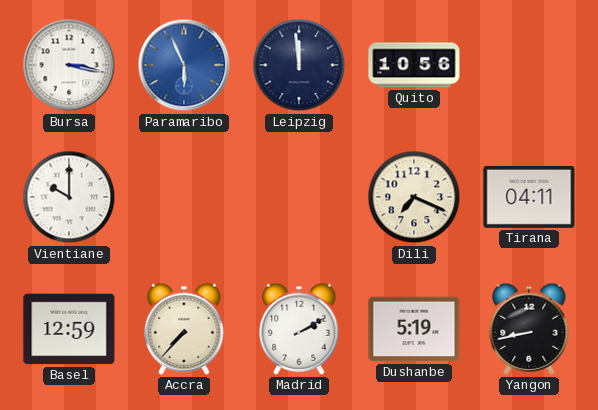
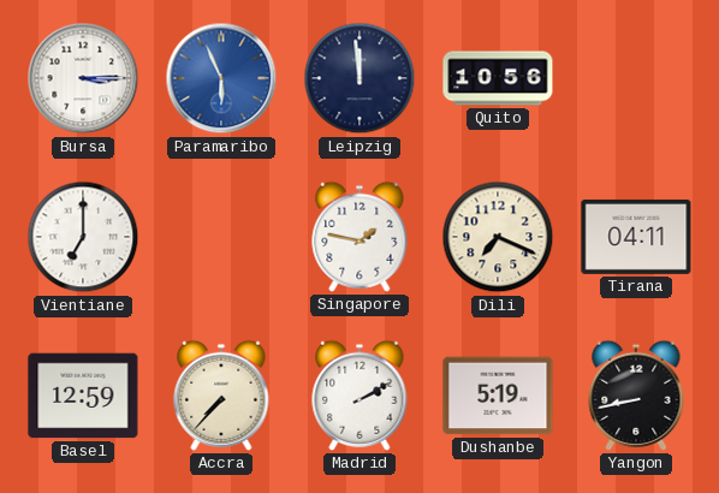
Bursa: 3:17 -> 3:15
Vientiane: 10:00 -> 7:00
Singapore: none -> 1:47
